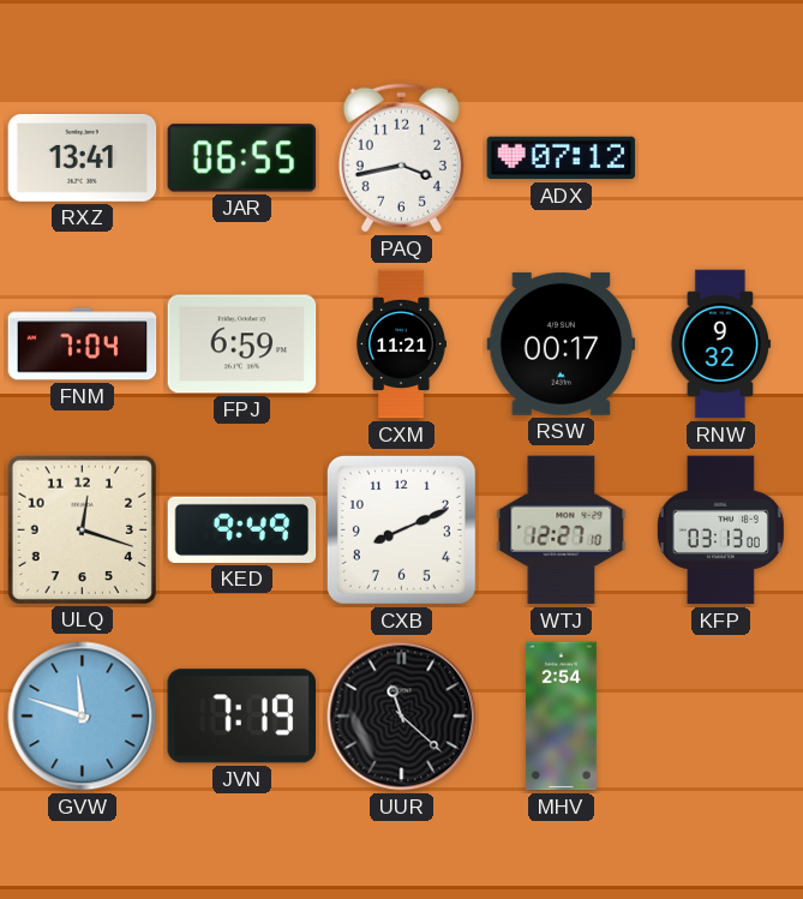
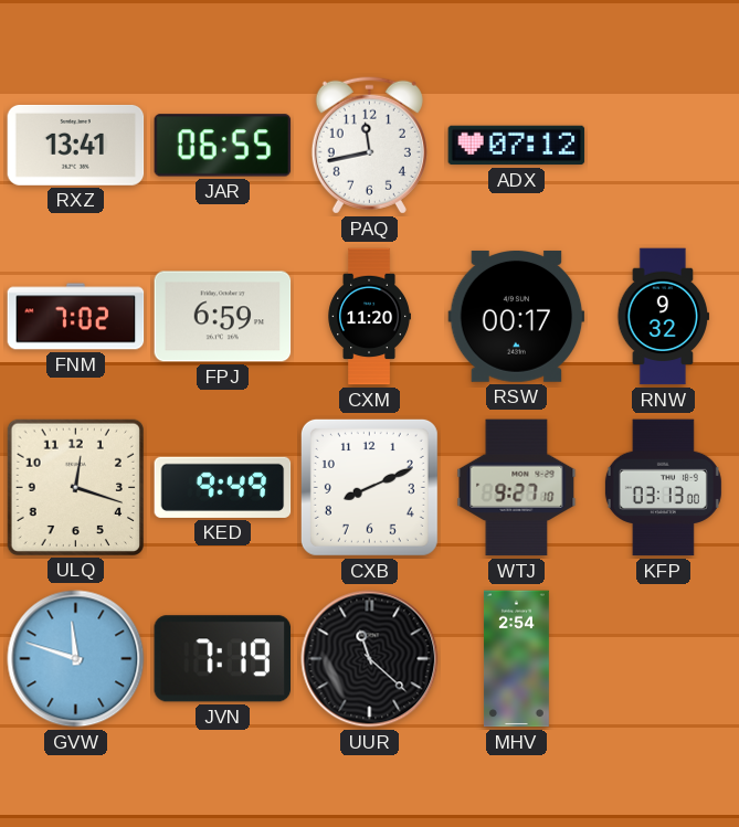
PAQ: 3:43 -> 11:43
FNM: 7:04 -> 7:02
CXM: 11:21 -> 11:20
WTJ: 12:27 -> 9:27
